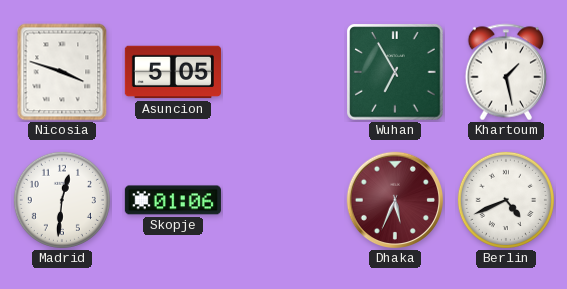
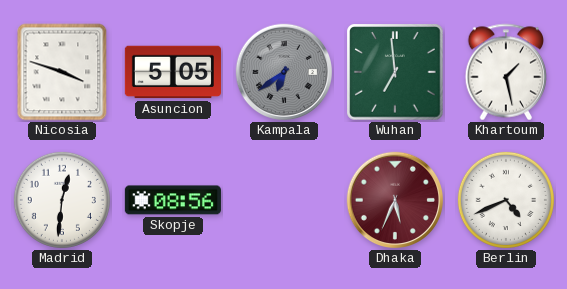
Kampala: none -> 6:39
Wuhan: 6:55 -> 6:59
Skopje: 01:06 -> 08:56
